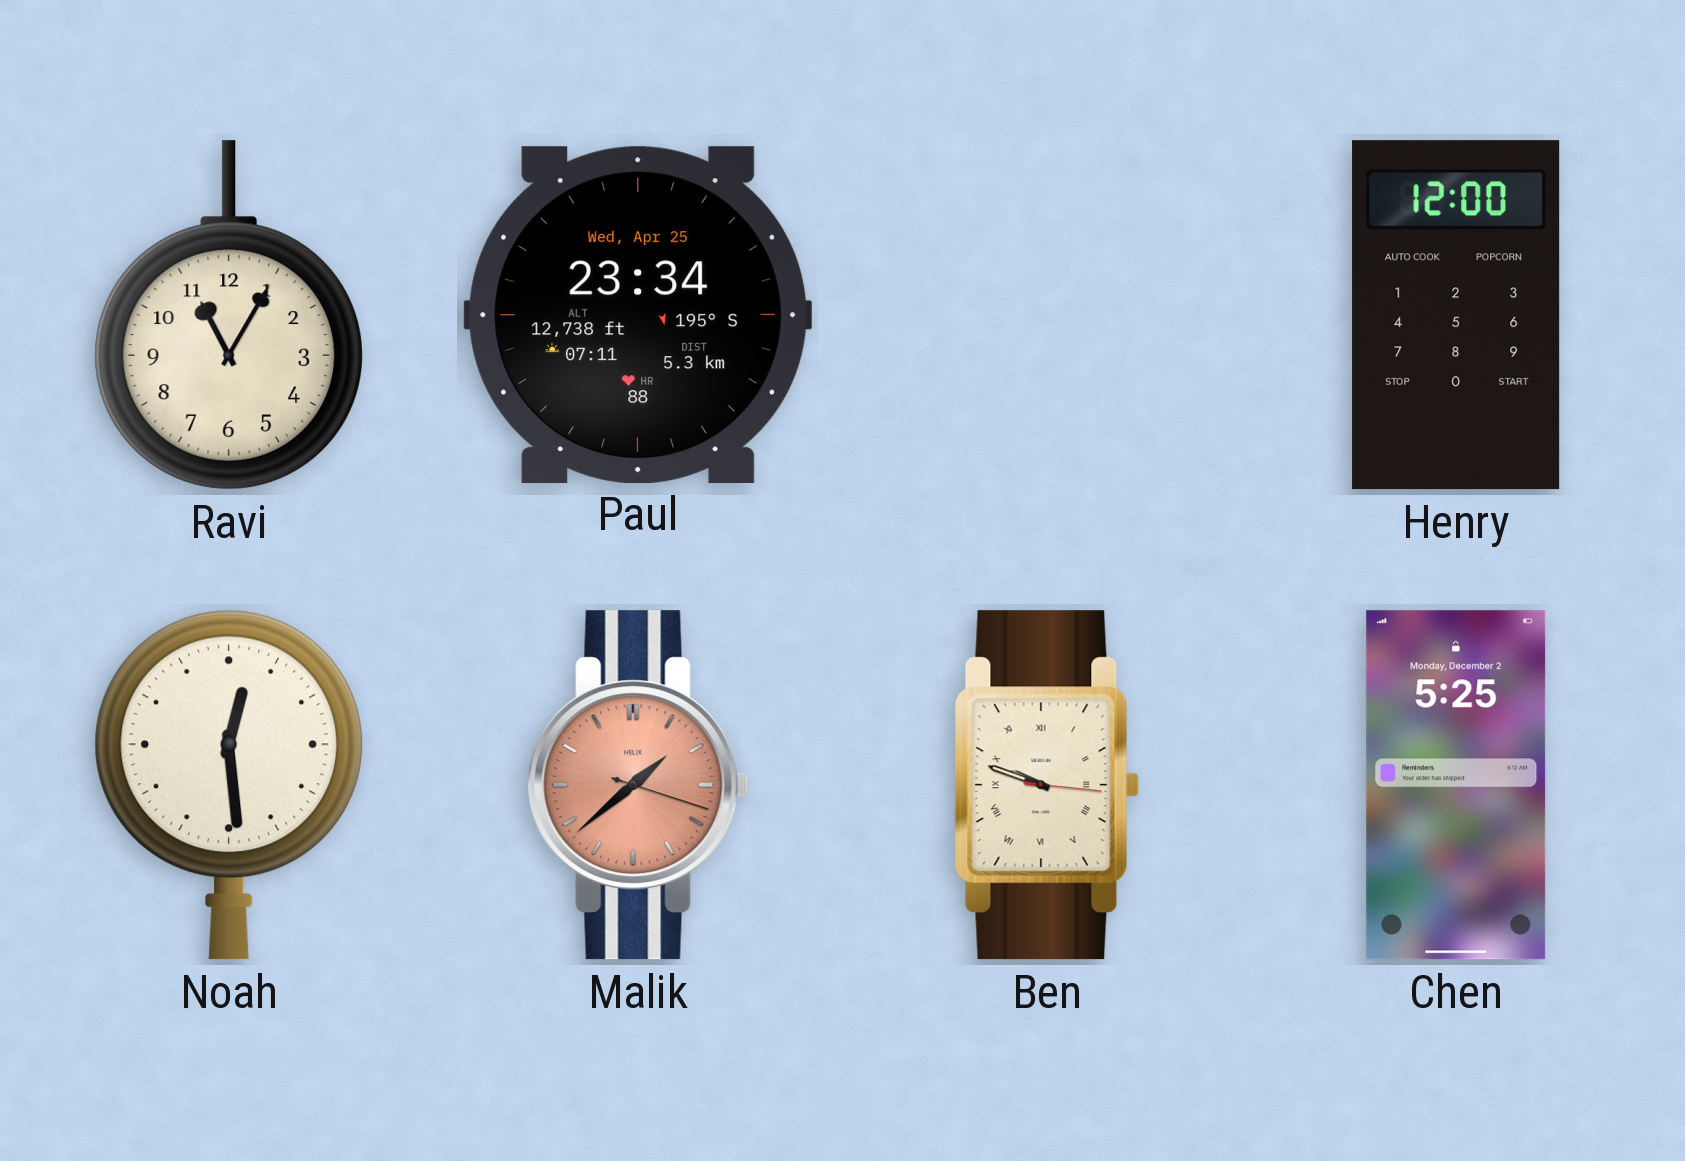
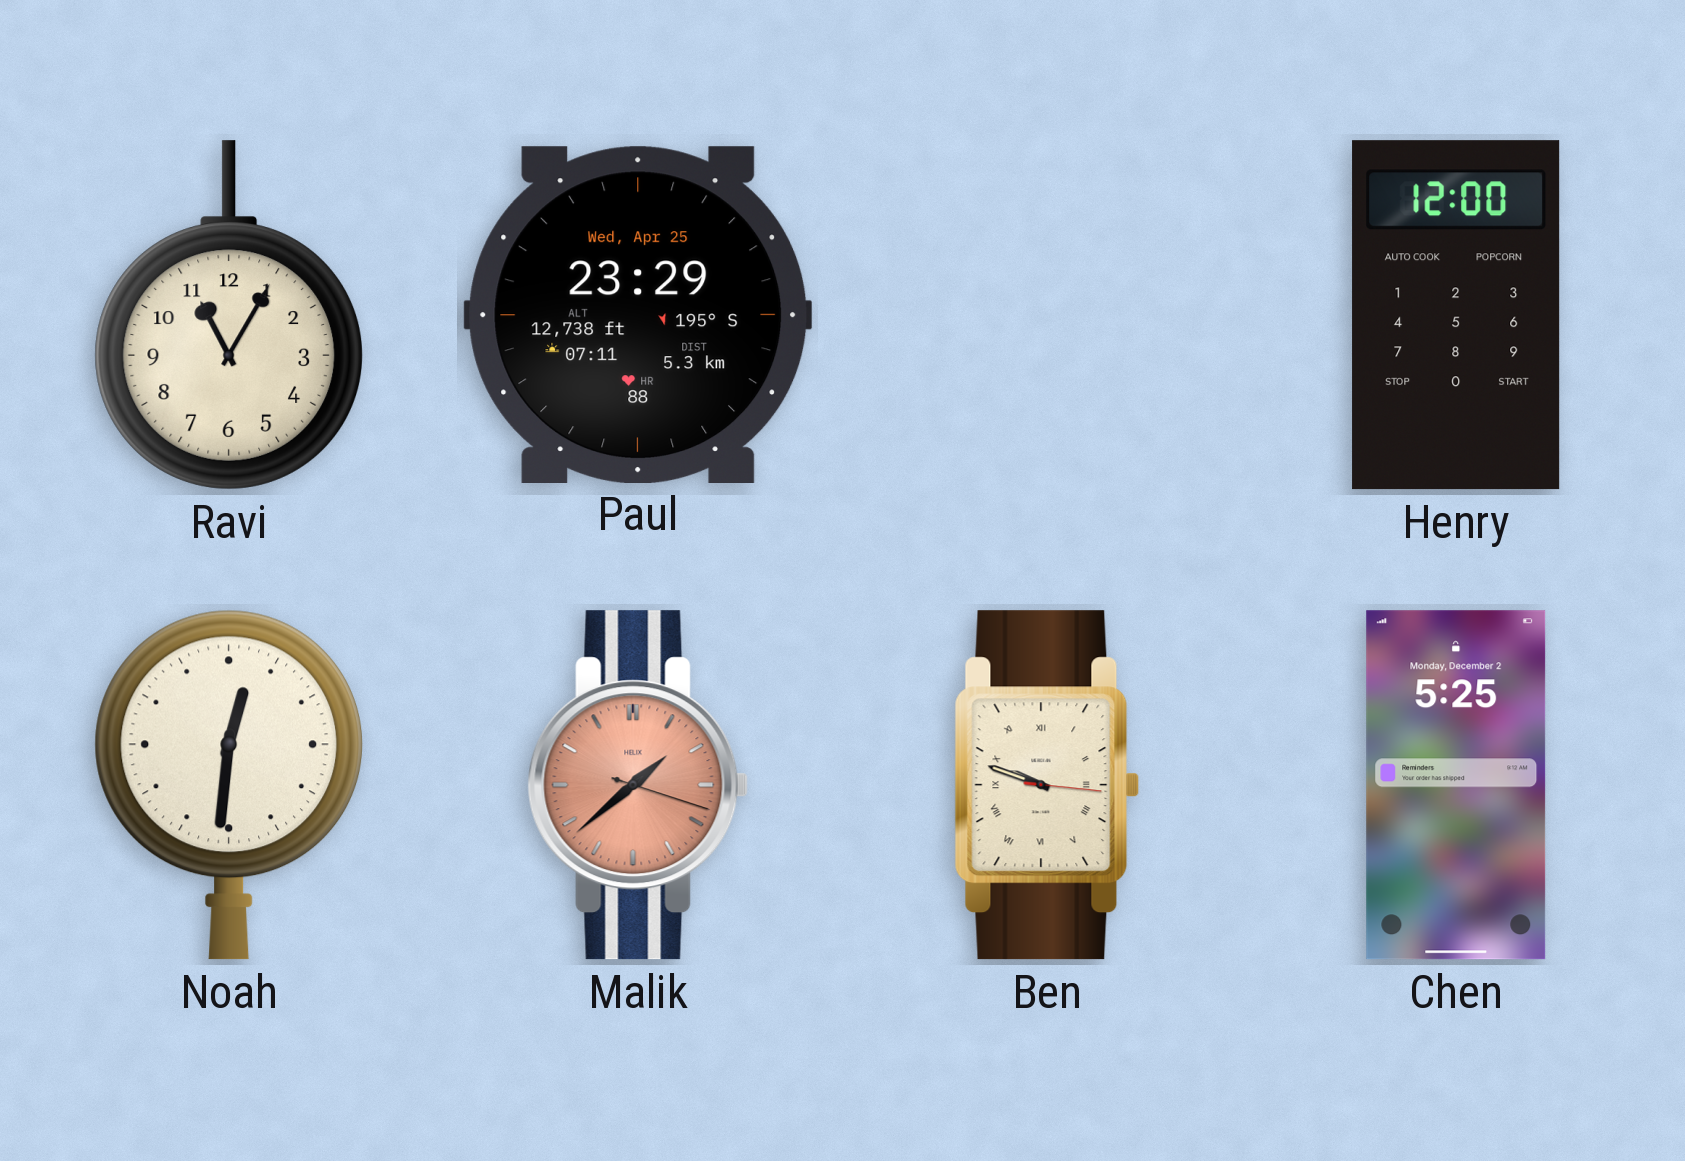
Paul: 23:34 -> 23:29
Noah: 12:29 -> 12:31
